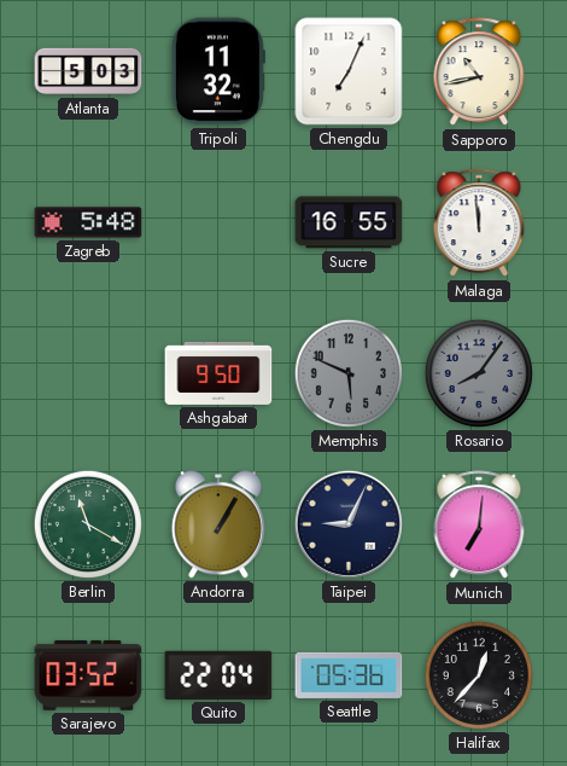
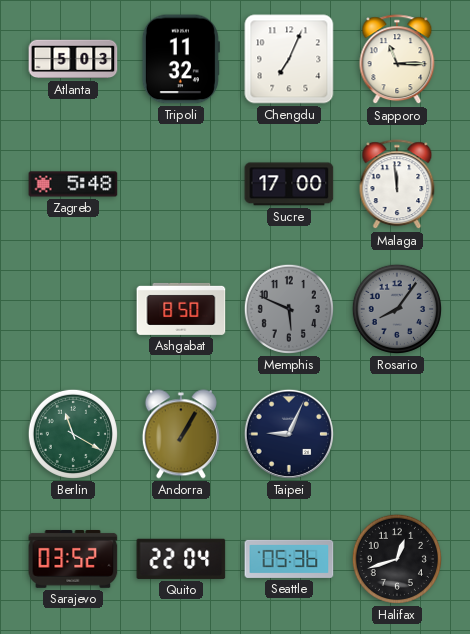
Sapporo: 10:43 -> 11:15
Sucre: 16:55 -> 17:00
Ashgabat: 9:50 -> 8:50
Munich: 7:01 -> none
Halifax: 12:37 -> 12:42
